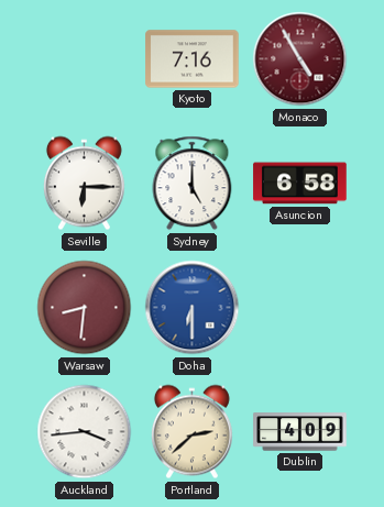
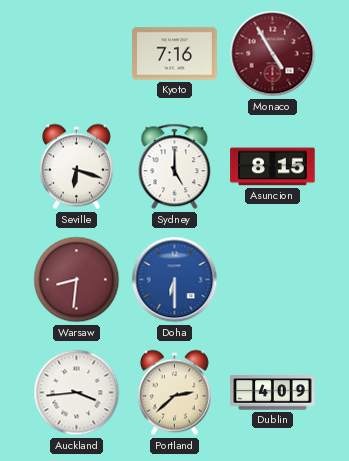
Seville: 6:15 -> 6:18
Asuncion: 6:58 -> 8:15
